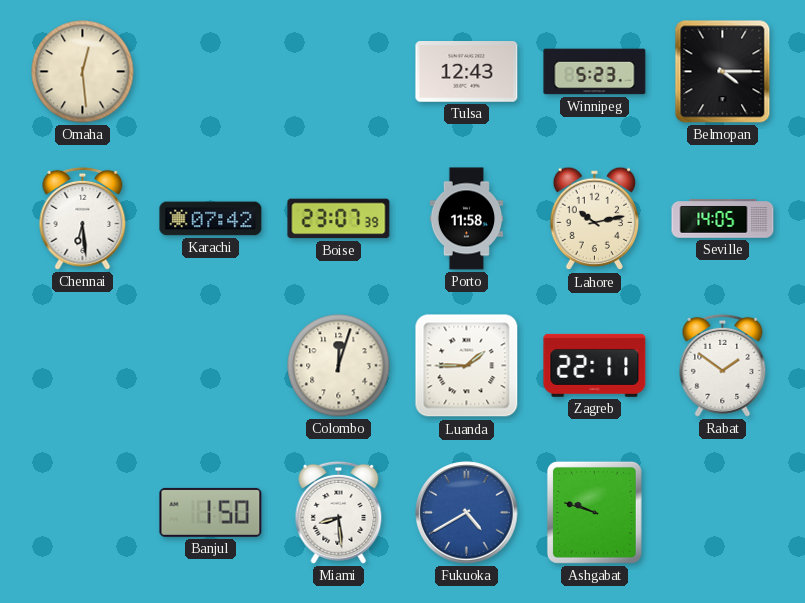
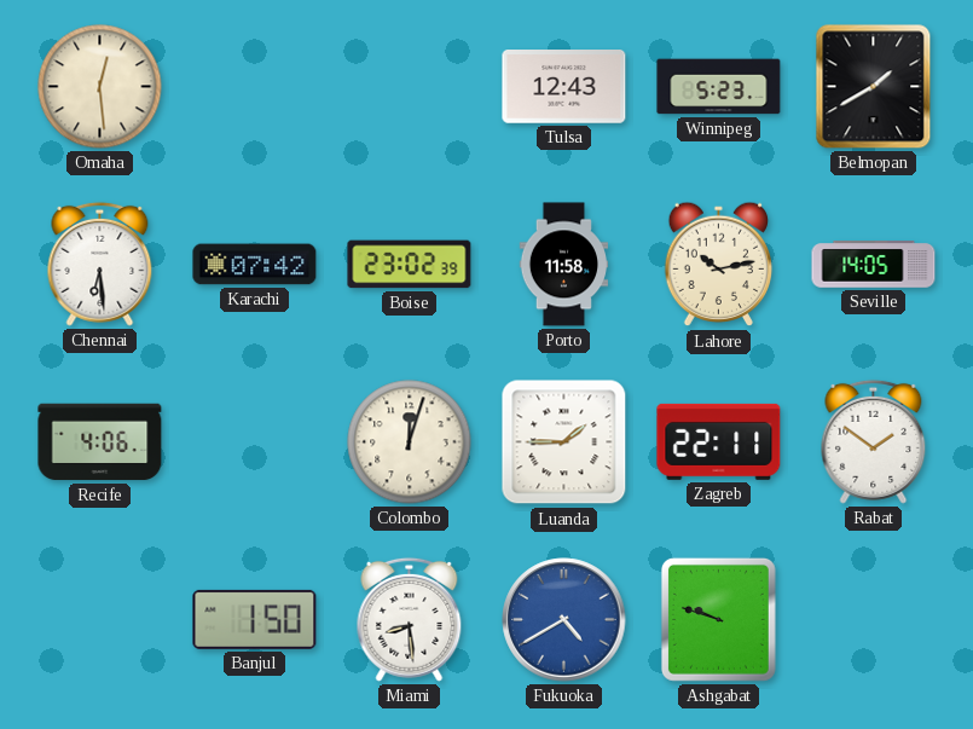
Belmopan: 4:15 -> 1:40
Boise: 23:07 -> 23:02
Recife: none -> 4:06
